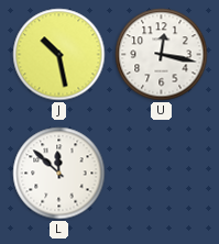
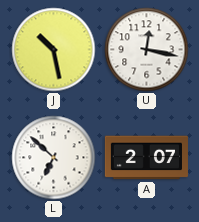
L: 11:52 -> 6:52
A: none -> 2:07
